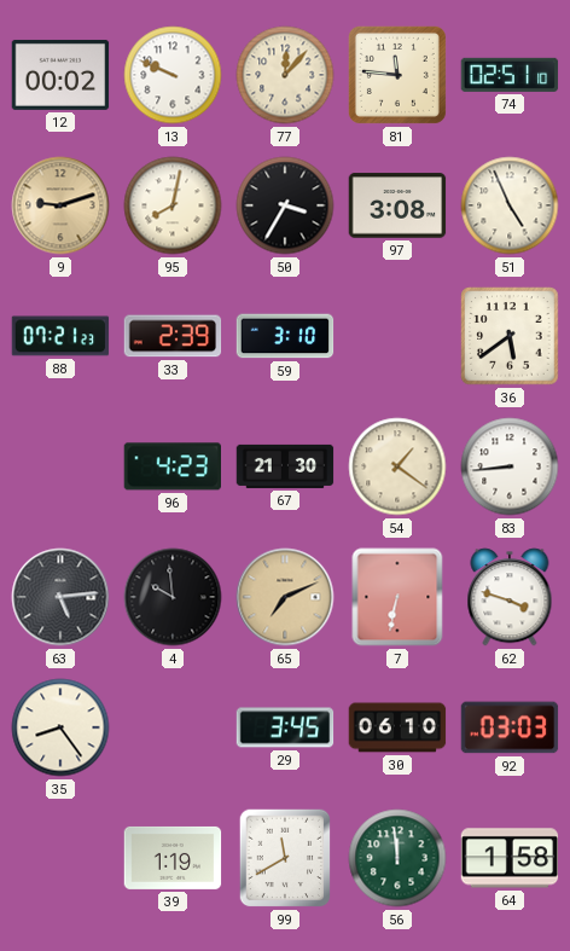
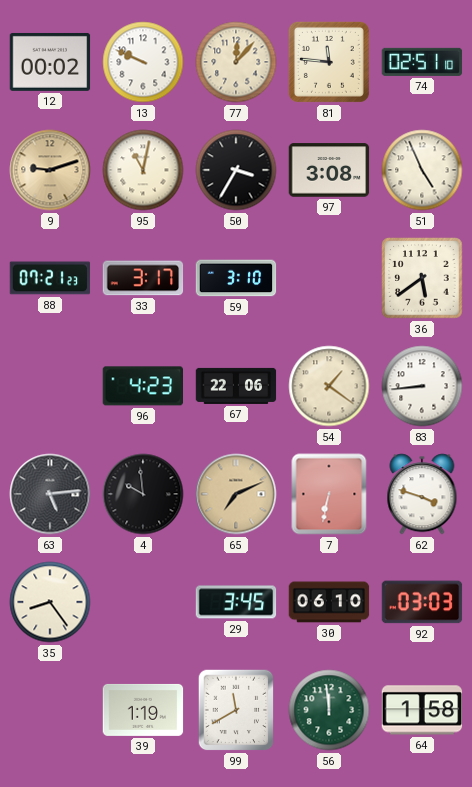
95: 8:02 -> 11:02
33: 2:39 -> 3:17
67: 21:30 -> 22:06
